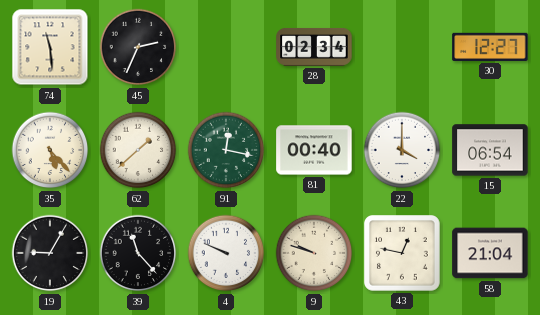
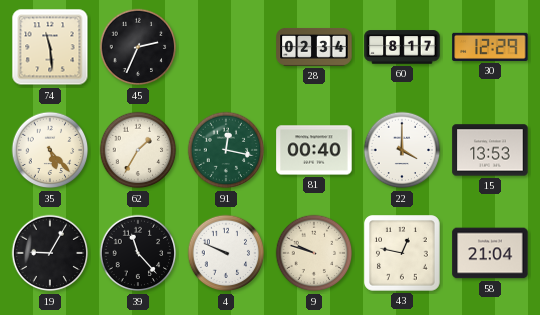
60: none -> 8:17
30: 12:27 -> 12:29
62: 1:38 -> 1:35
15: 06:54 -> 13:53
